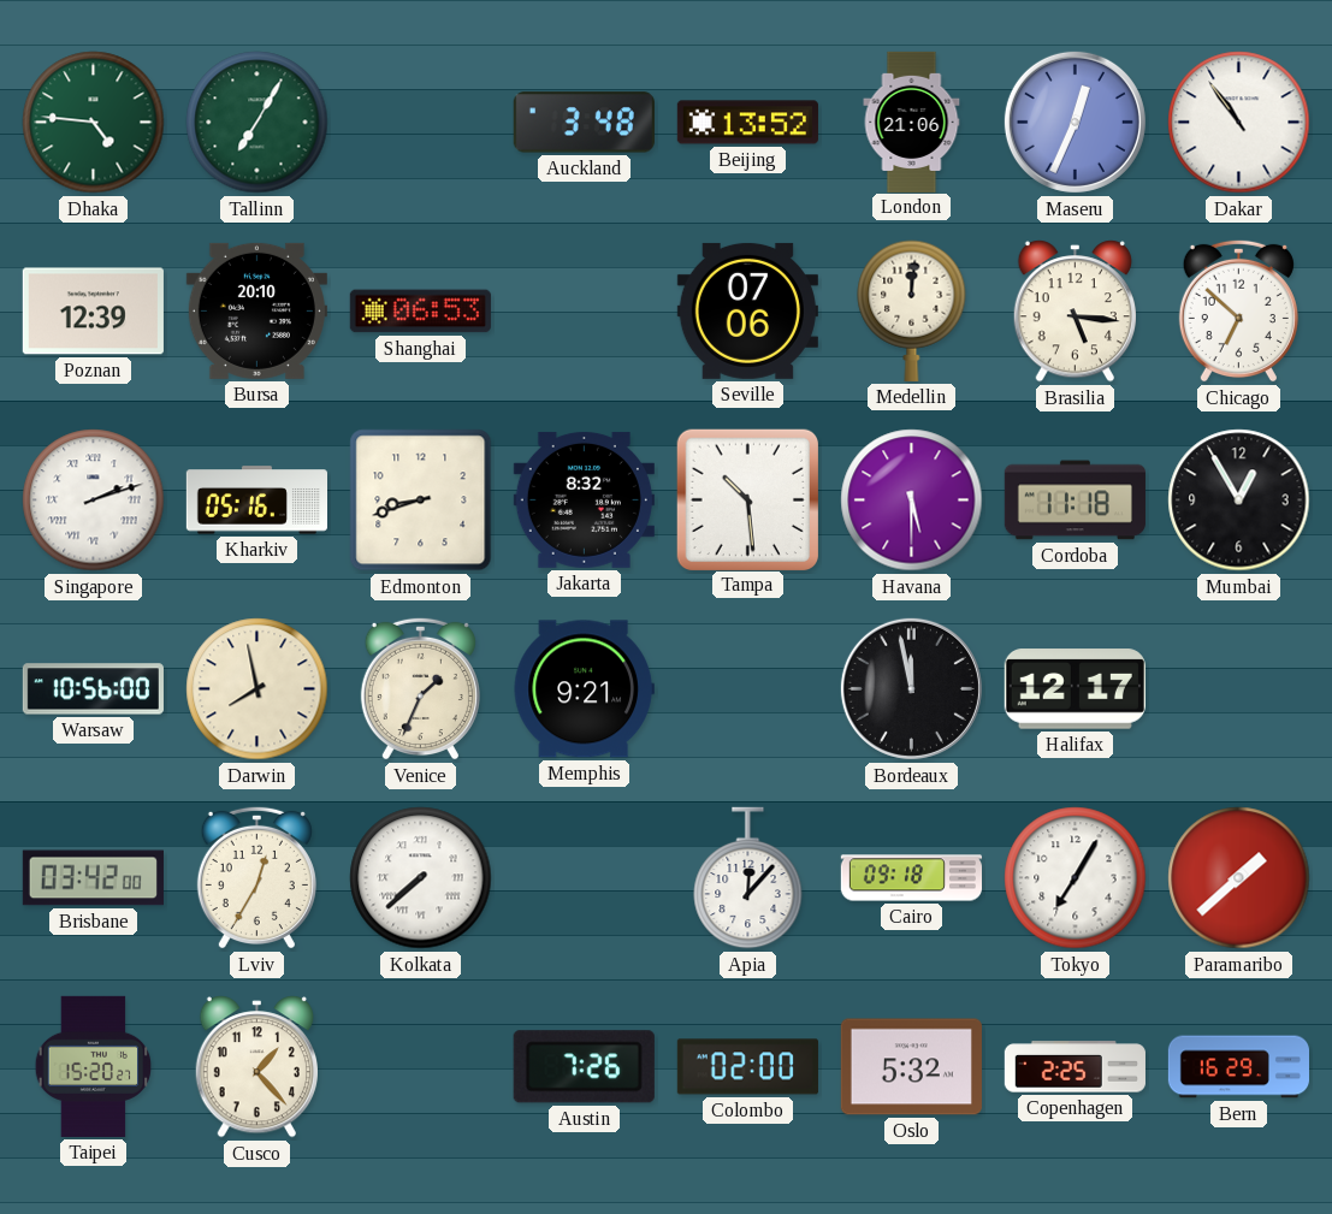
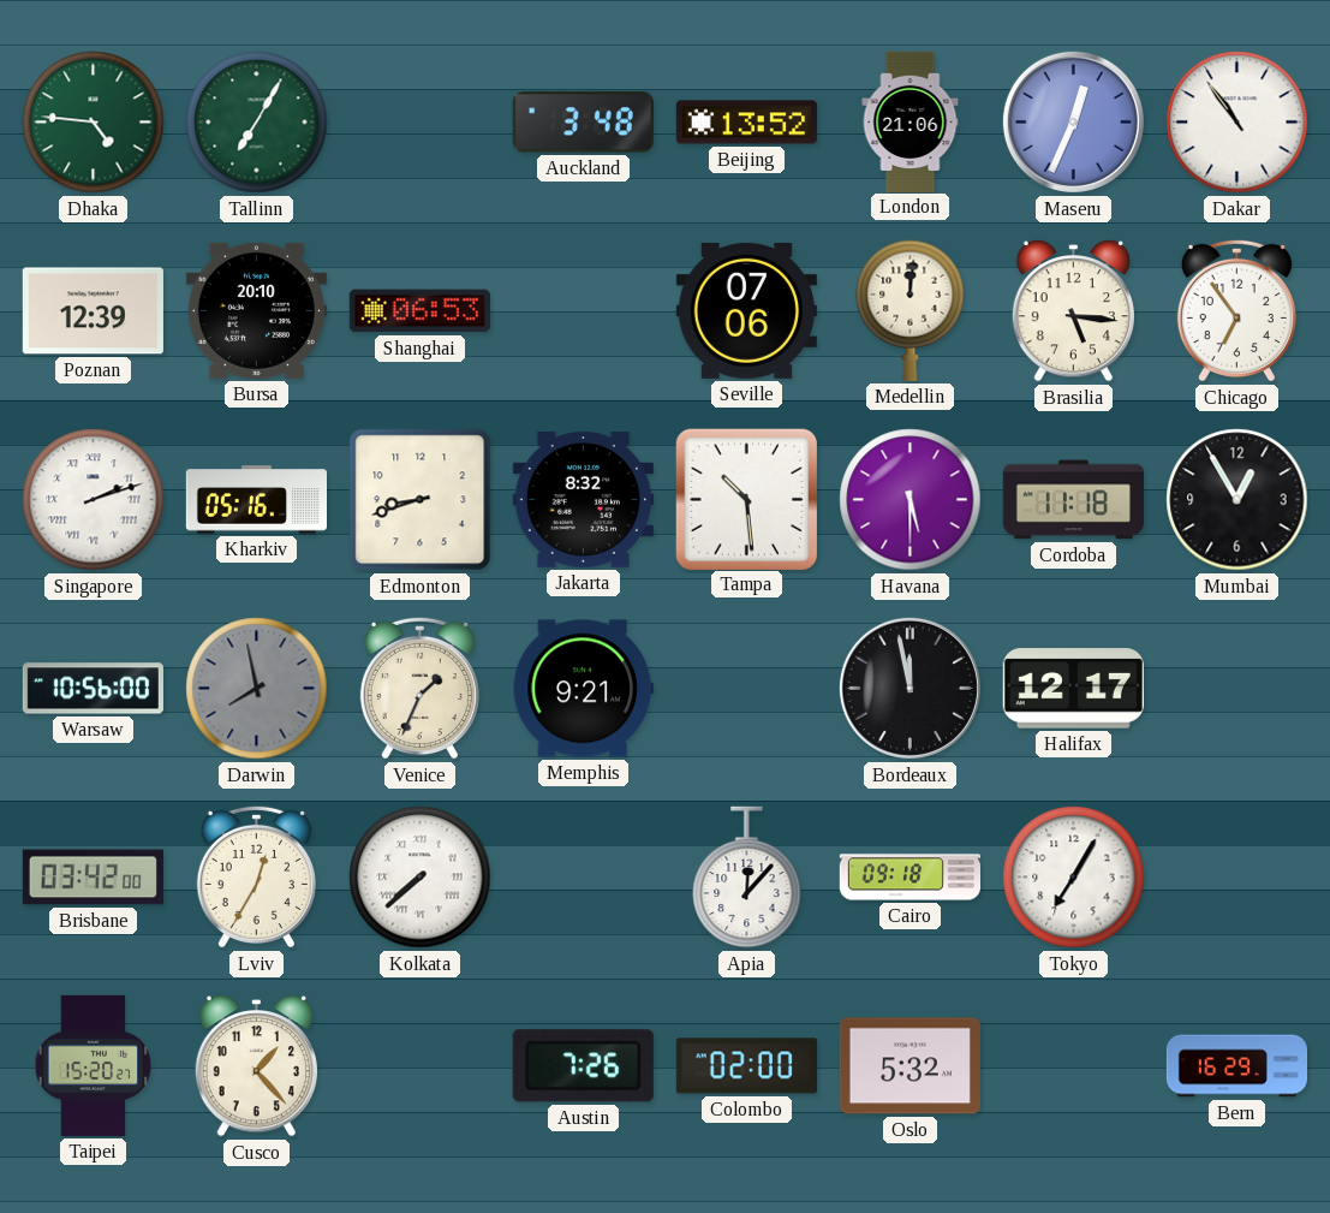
Chicago: 6:52 -> 6:54
Darwin dial: cream -> grey
Paramaribo: 1:38 -> none
Copenhagen: 2:25 -> none
